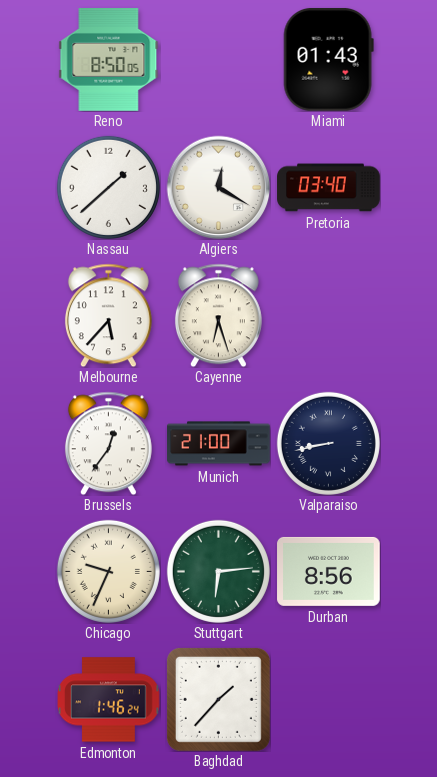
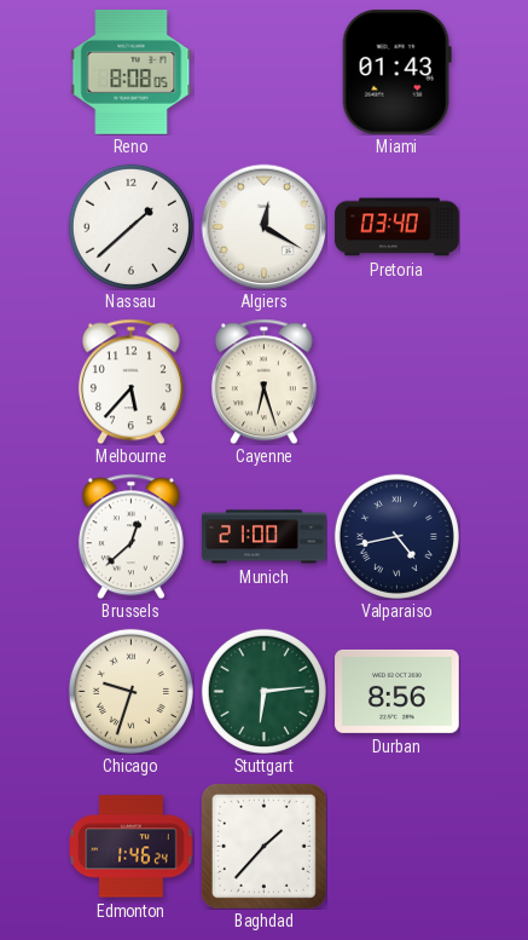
Reno: 8:50 -> 8:08
Brussels: 12:36 -> 12:38
Valparaiso: 8:43 -> 4:43
Chicago: 9:34 -> 9:33
